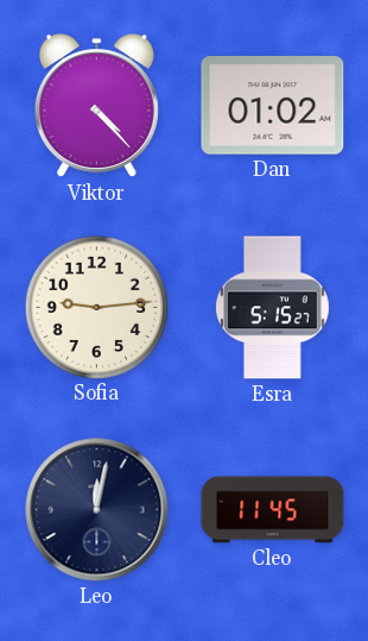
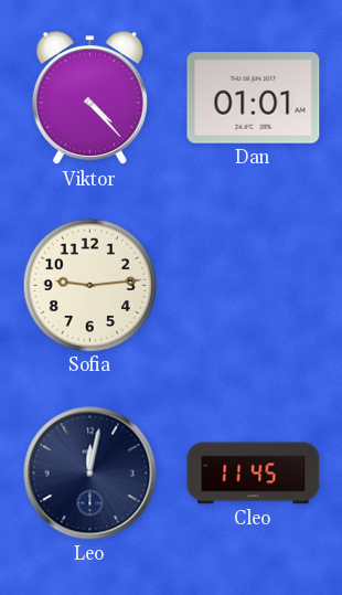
Dan: 01:02 -> 01:01
Esra: 5:15 -> none
